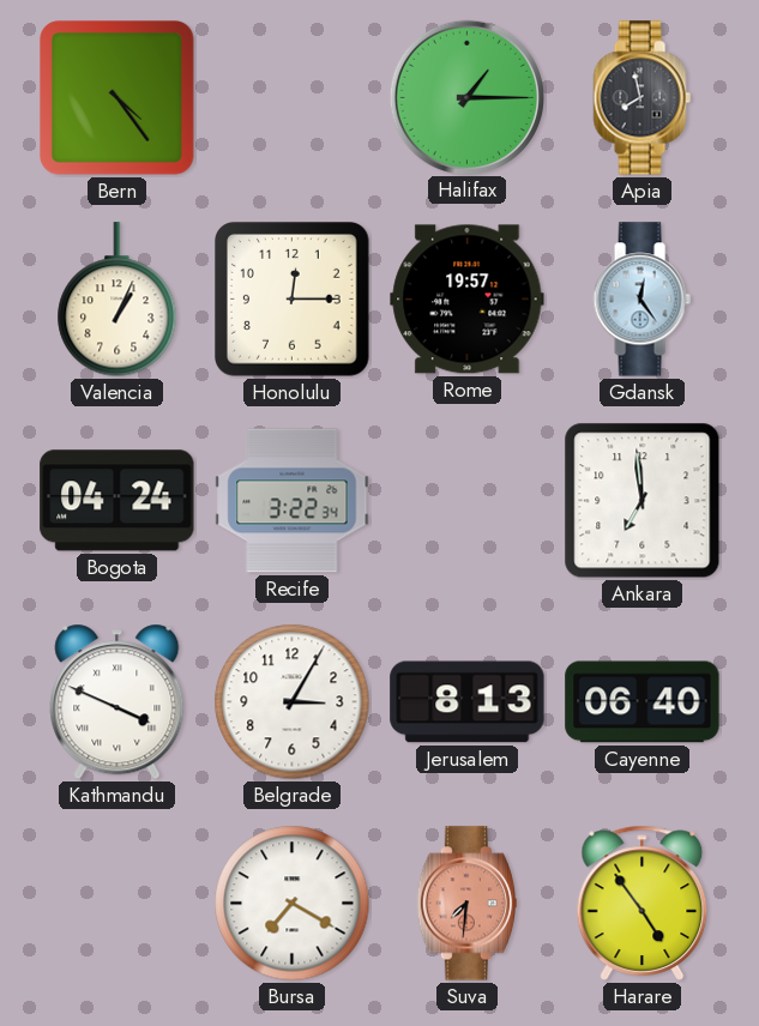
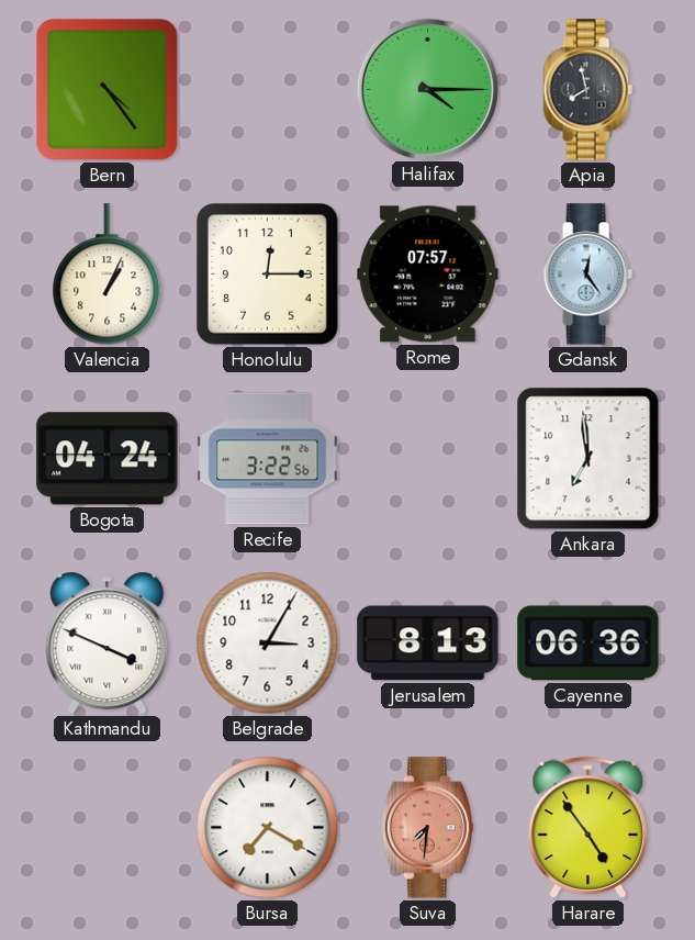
Halifax: 1:15 -> 4:15
Rome: 19:57 -> 07:57
Recife: 3:22:34 -> 3:22:56
Cayenne: 06:40 -> 06:36
